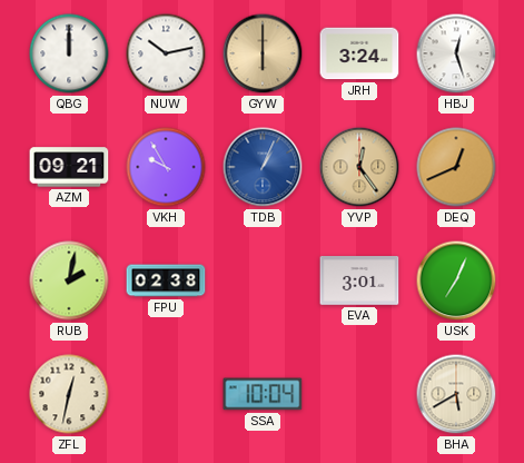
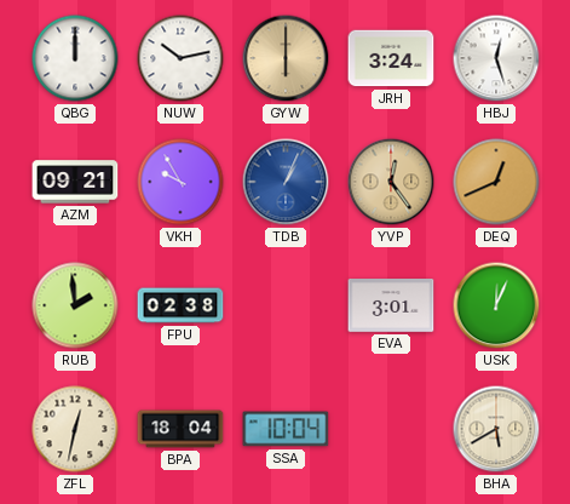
RUB: 2:02 -> 1:59
USK: 7:04 -> 12:04
BPA: none -> 18:04
